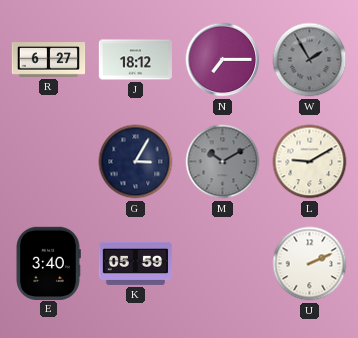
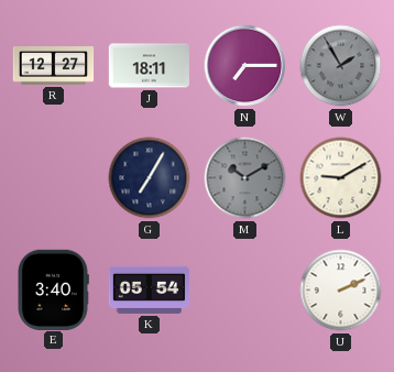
R: 6:27 -> 12:27
J: 18:12 -> 18:11
G: 3:05 -> 7:05
K: 05:59 -> 05:54
